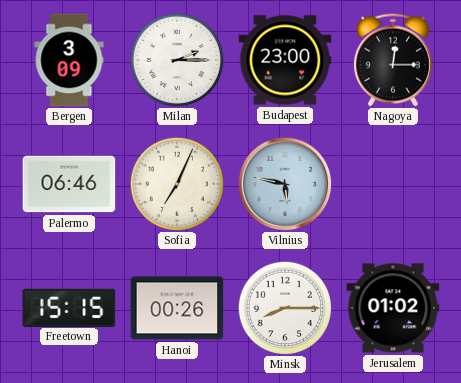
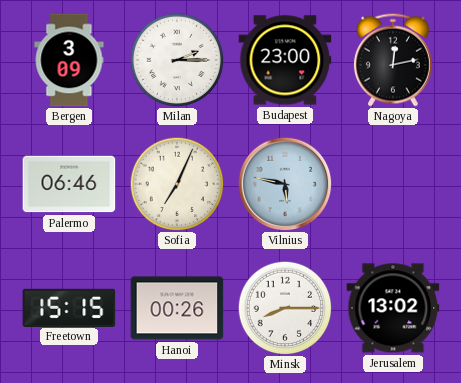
Nagoya: 12:15 -> 12:13
Jerusalem: 01:02 -> 13:02
